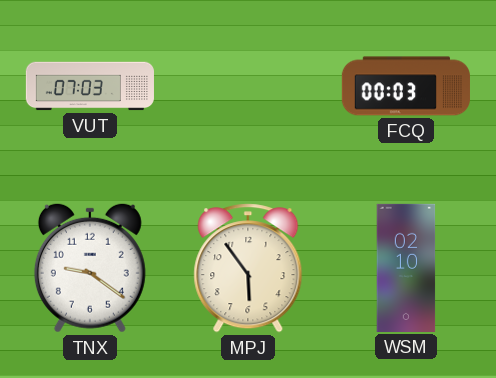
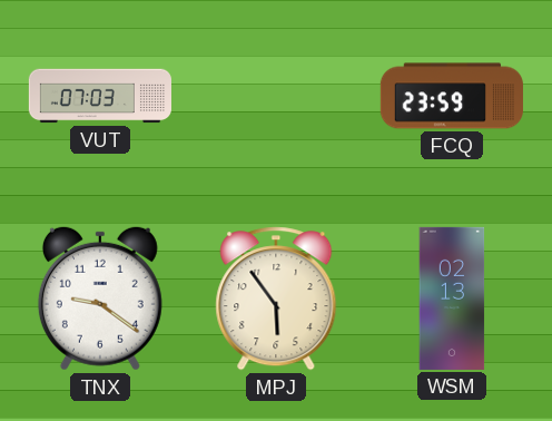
FCQ: 00:03 -> 23:59
WSM: 02:10 -> 02:13
